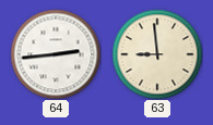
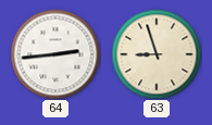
63: 8:59 -> 8:57
